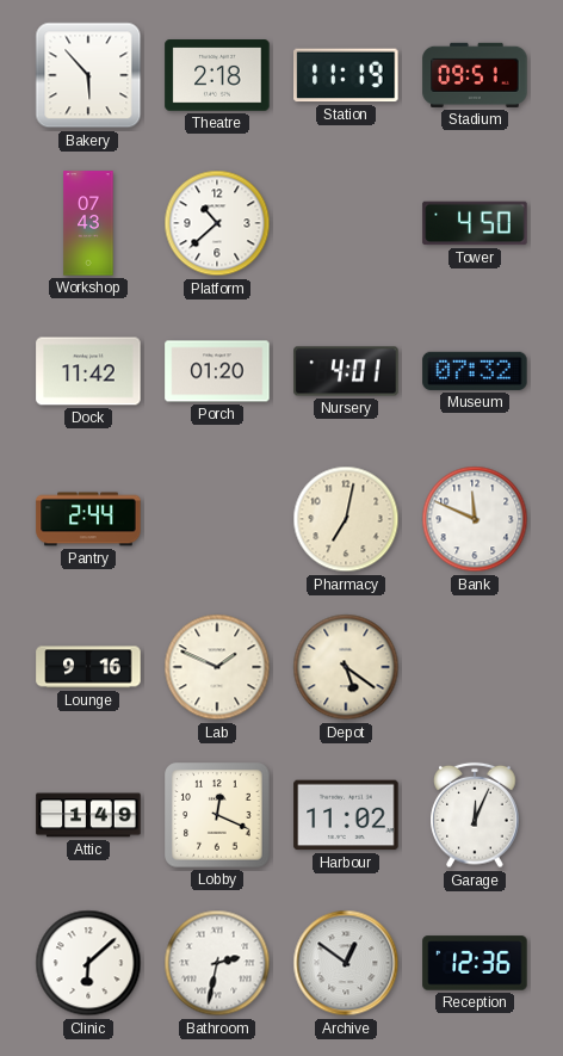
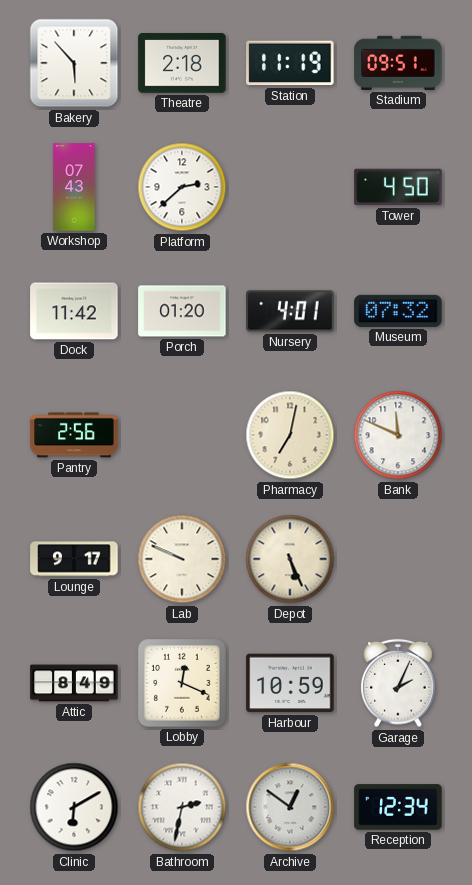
Platform: 10:38 -> 2:38
Pantry: 2:44 -> 2:56
Lounge: 9:16 -> 9:17
Lab: 1:49 -> 9:49
Depot: 5:21 -> 5:26
Attic: 1:49 -> 8:49
Harbour: 11:02 -> 10:59
Garage: 12:04 -> 2:04
Clinic: 6:08 -> 6:10
Reception: 12:36 -> 12:34
